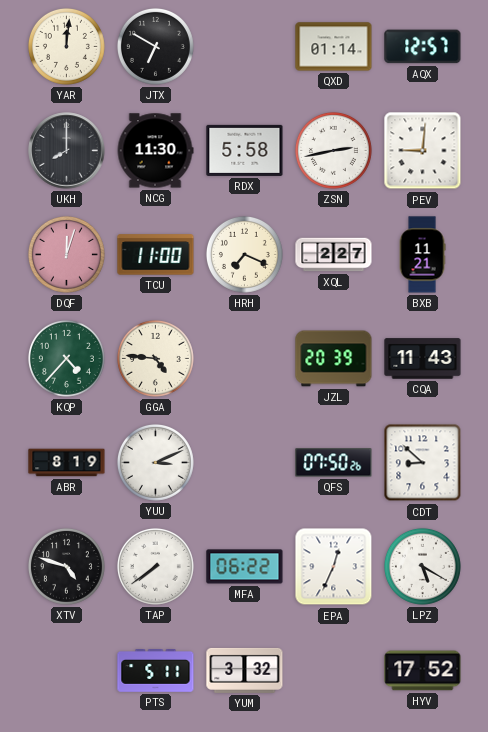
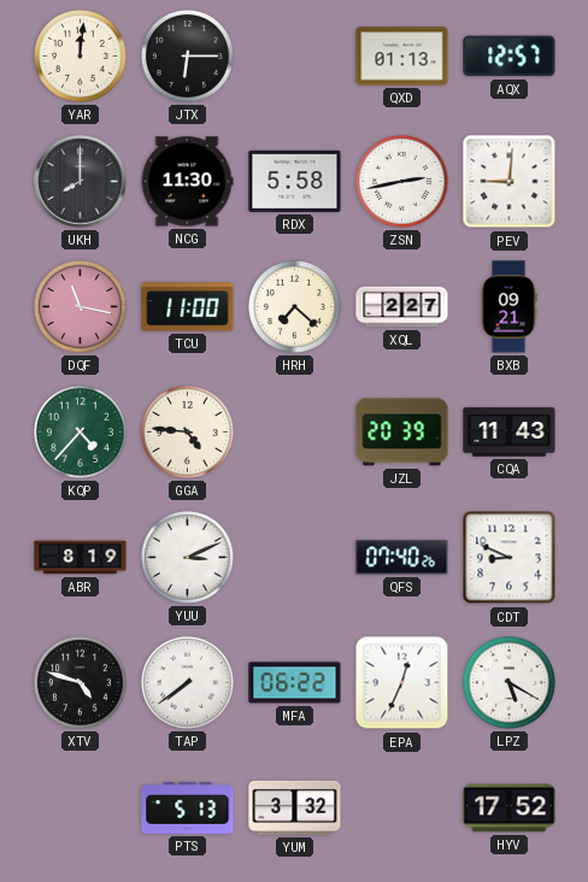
JTX: 6:50 -> 6:15
QXD: 01:14 -> 01:13
DQF: 12:03 -> 11:17
HRH: 7:19 -> 7:22
BXB: 11:21 -> 09:21
QFS: 07:50 -> 07:40
CDT: 8:52 -> 8:49
PTS: 5:11 -> 5:13
